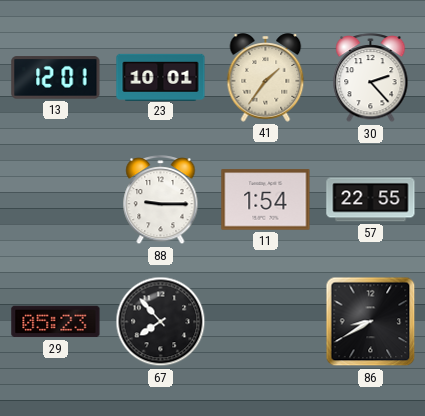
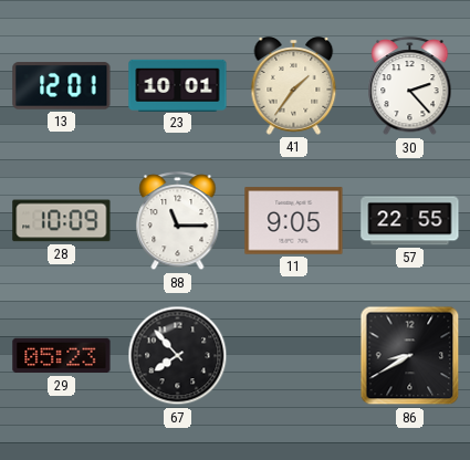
28: none -> 10:09
88: 9:15 -> 11:15
11: 1:54 -> 9:05
